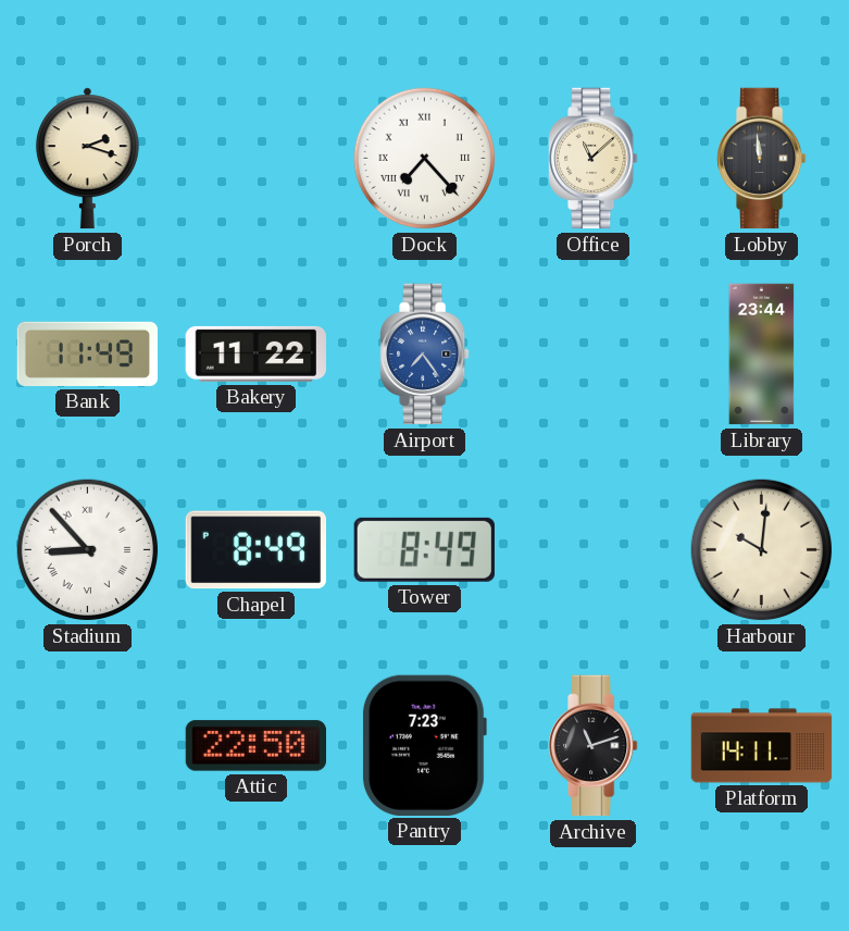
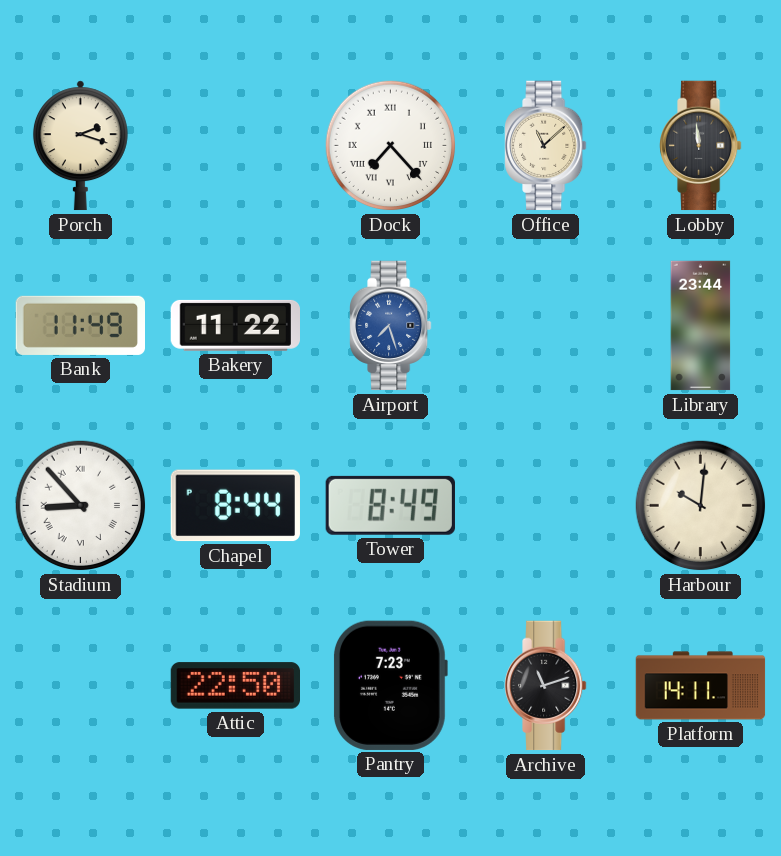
Airport: 7:24 -> 7:27
Chapel: 8:49 -> 8:44
